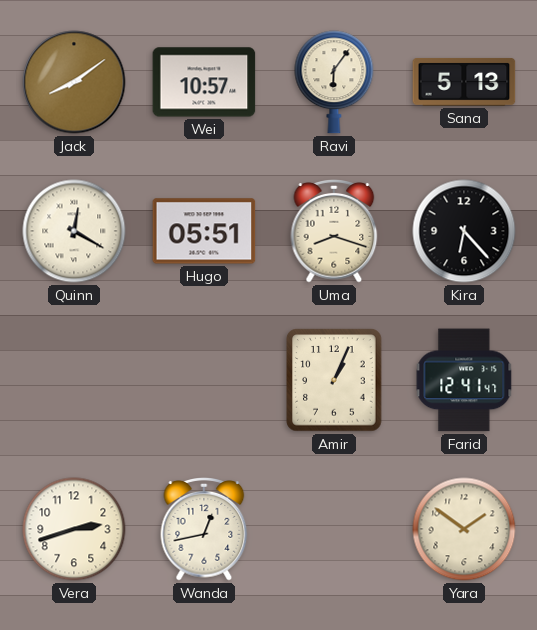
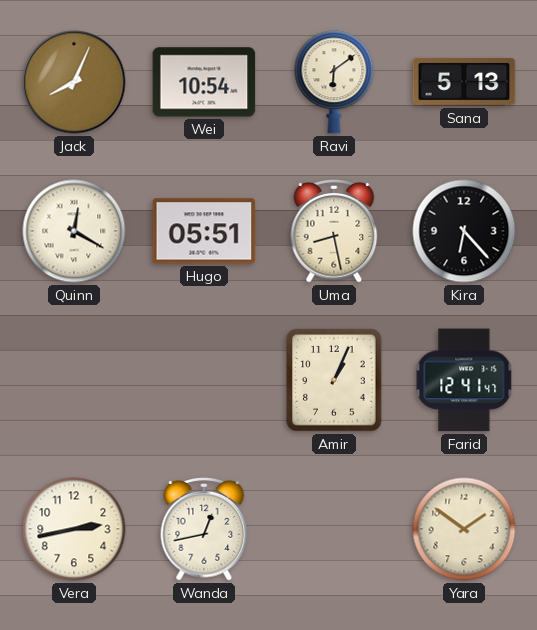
Jack: 8:09 -> 8:04
Wei: 10:57 -> 10:54
Ravi: 6:06 -> 6:09
Uma: 8:18 -> 8:28
Vera: 2:42 -> 2:43
